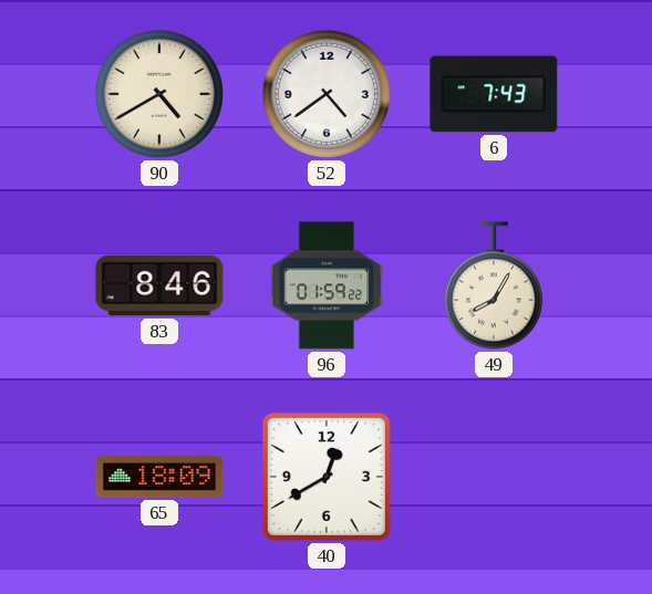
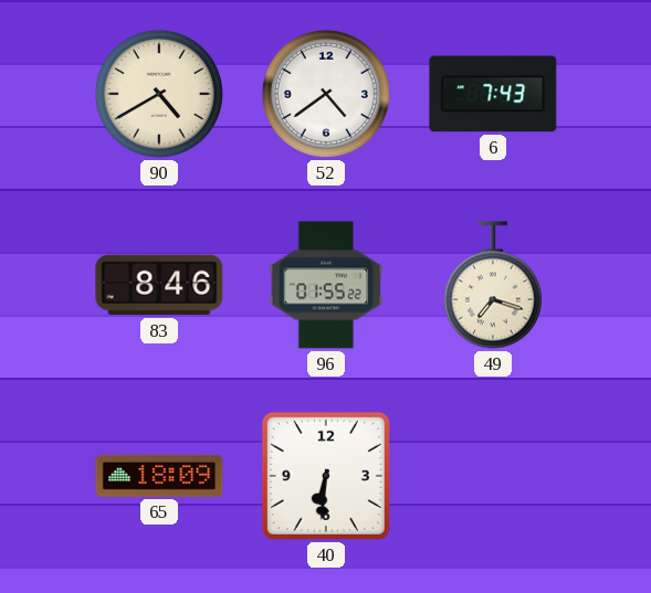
96: 01:59 -> 01:55
49: 8:05 -> 7:18
40: 12:40 -> 6:31
